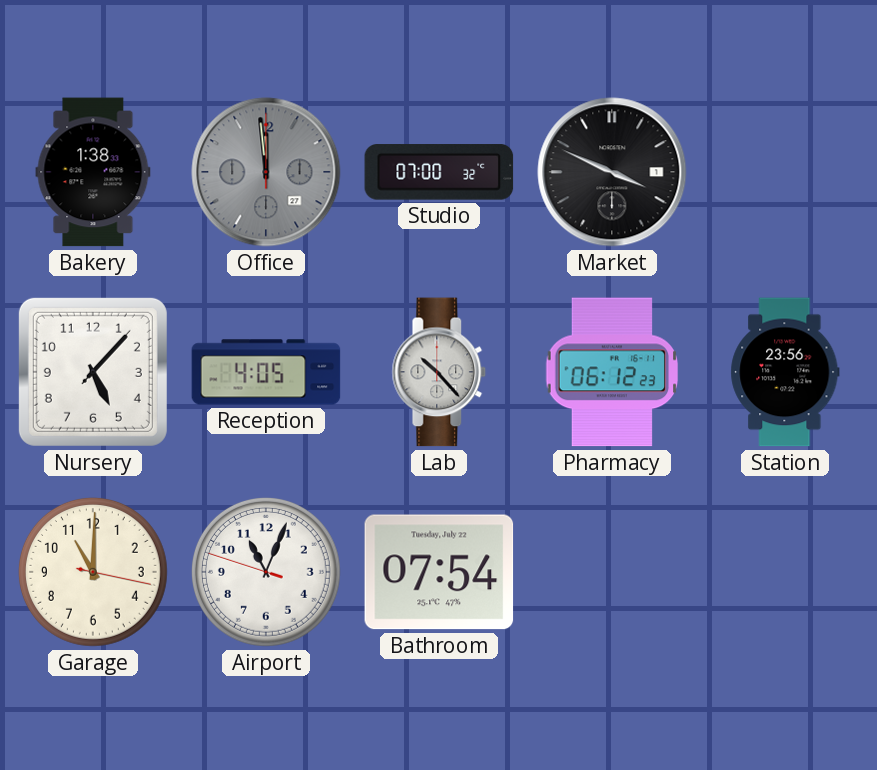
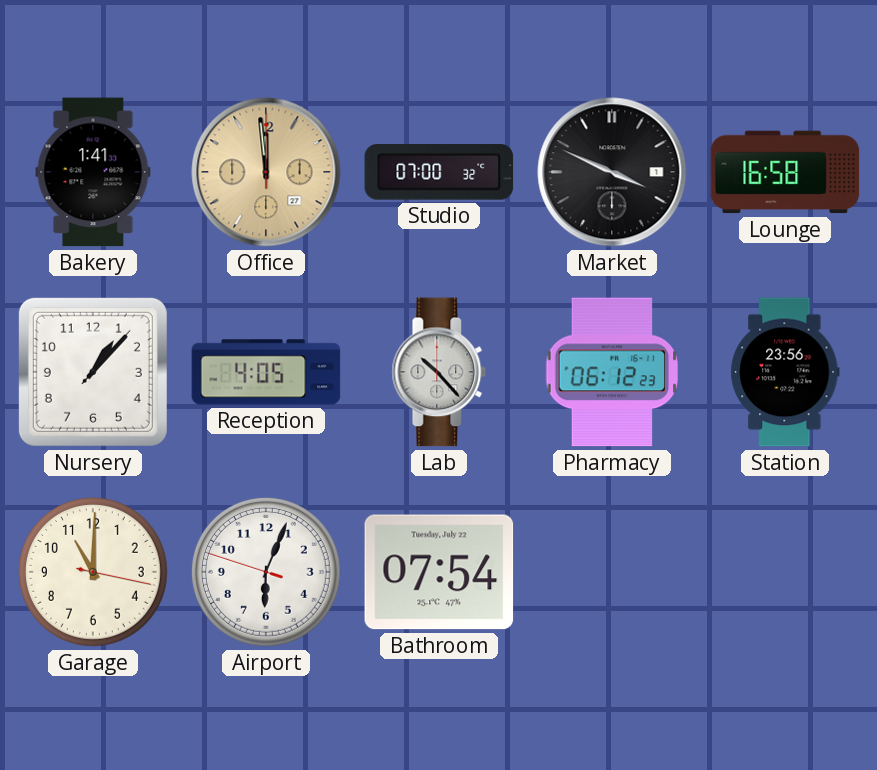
Bakery: 1:38 -> 1:41
Office dial: grey -> champagne
Lounge: none -> 16:58
Nursery: 5:07 -> 1:07
Airport: 11:03 -> 6:03
